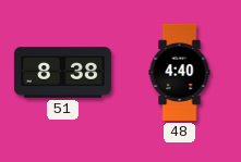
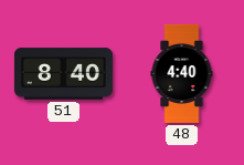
51: 8:38 -> 8:40
